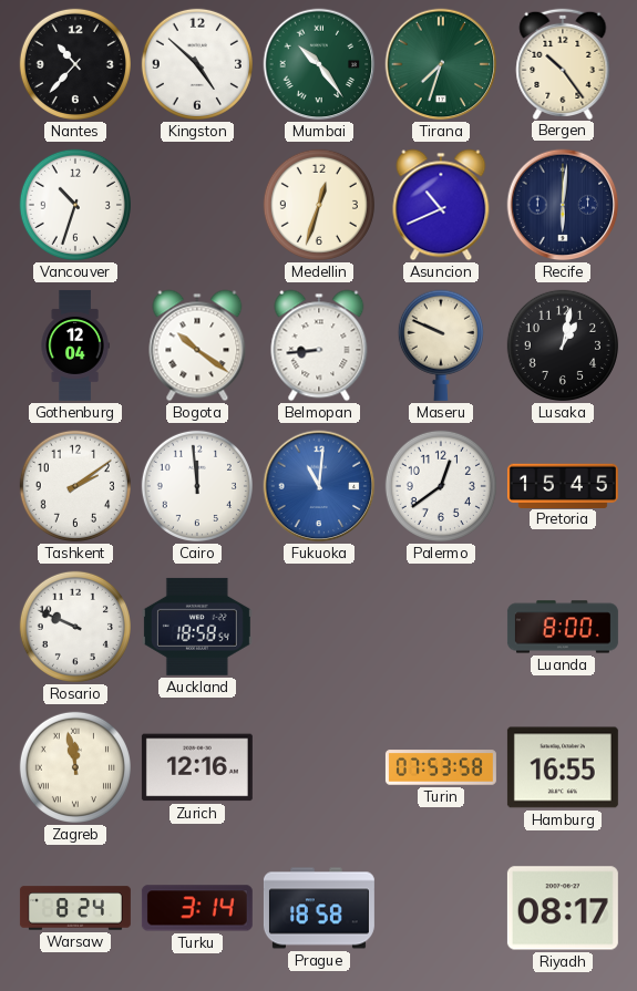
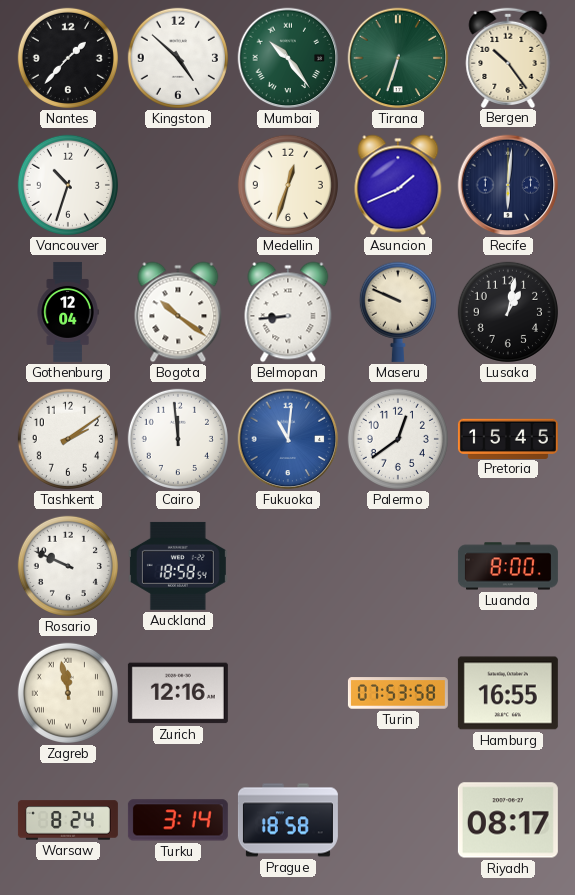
Nantes: 10:37 -> 1:37
Tirana: 7:33 -> 6:33
Asuncion: 10:41 -> 1:41
